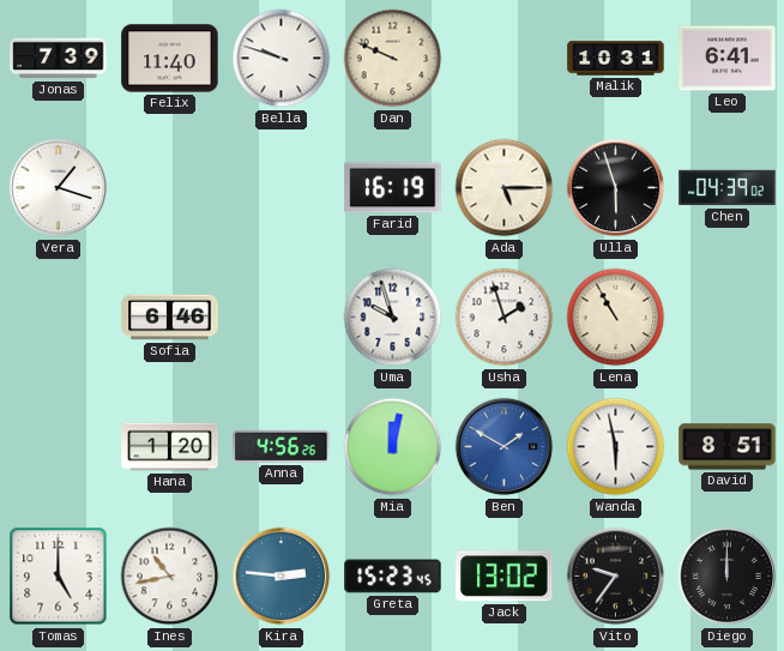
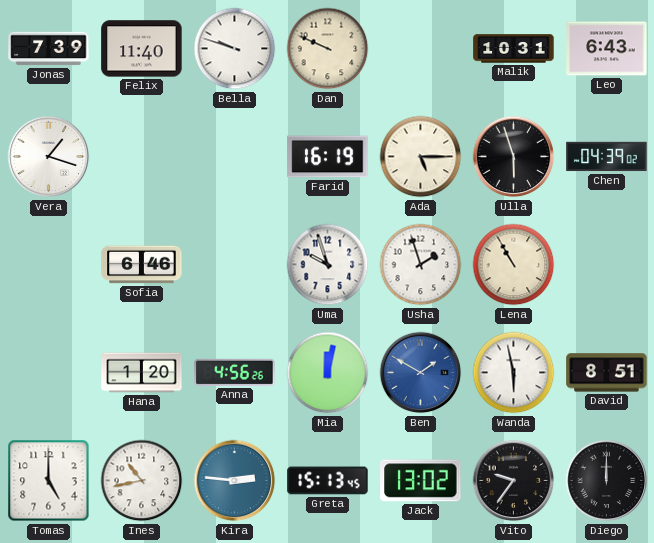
Leo: 6:41 -> 6:43
Greta: 15:23 -> 15:13
